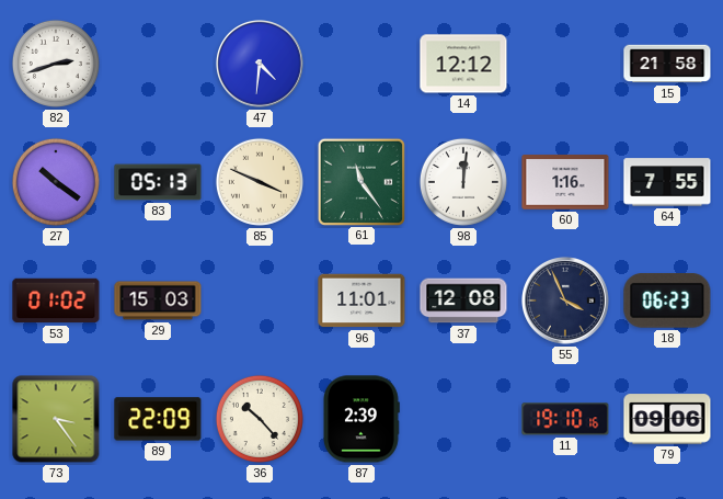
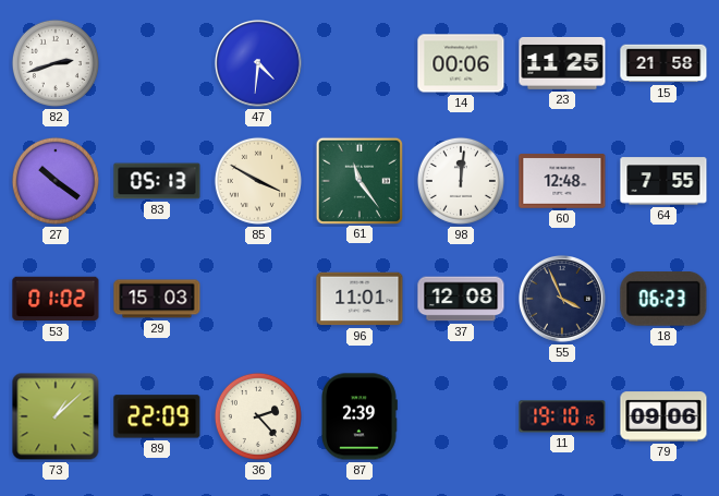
14: 12:12 -> 00:06
23: none -> 11:25
85: 3:49 -> 3:50
60: 1:16 -> 12:48
73: 3:24 -> 1:08
36: 10:23 -> 2:23
